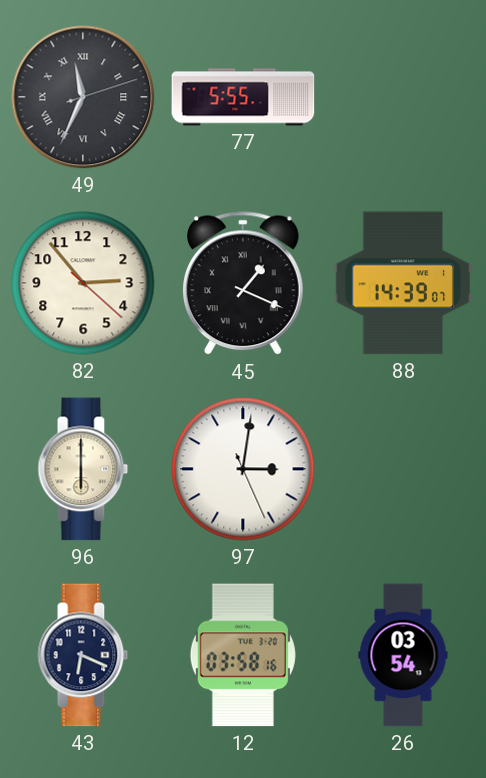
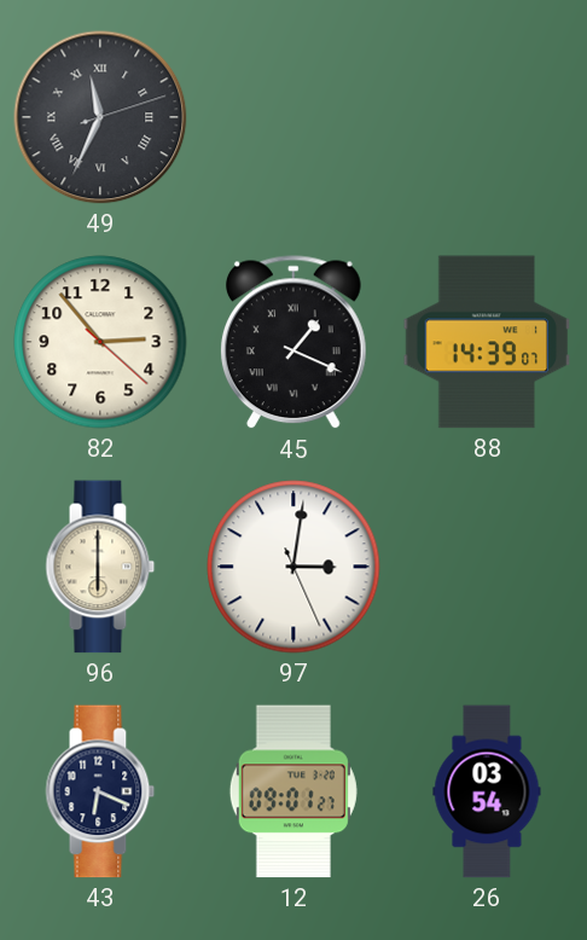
77: 5:55 -> none
12: 03:58 -> 09:01
